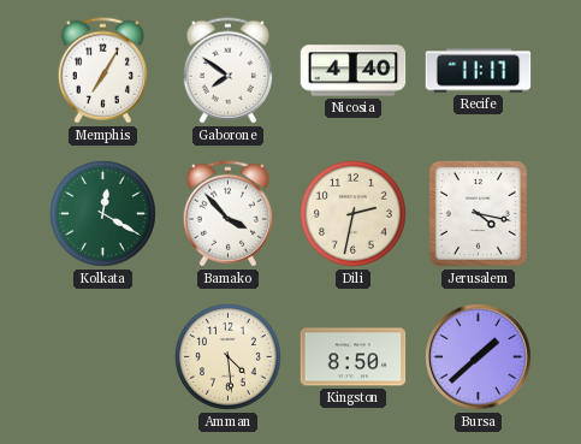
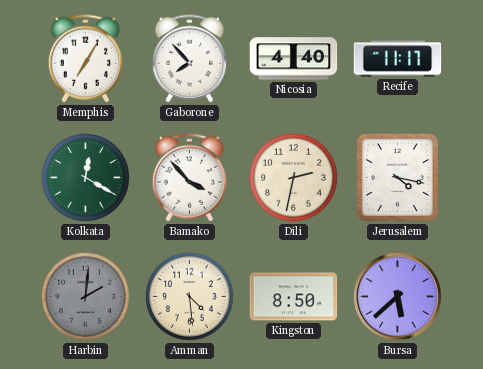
Gaborone: 7:51 -> 7:53
Harbin: none -> 2:01
Bursa: 1:38 -> 5:38
